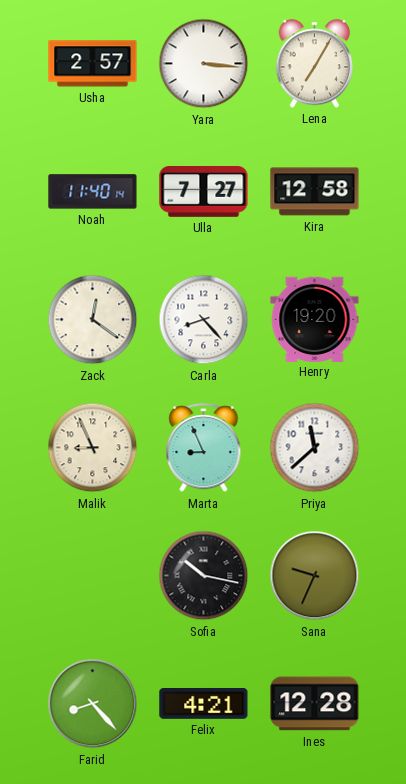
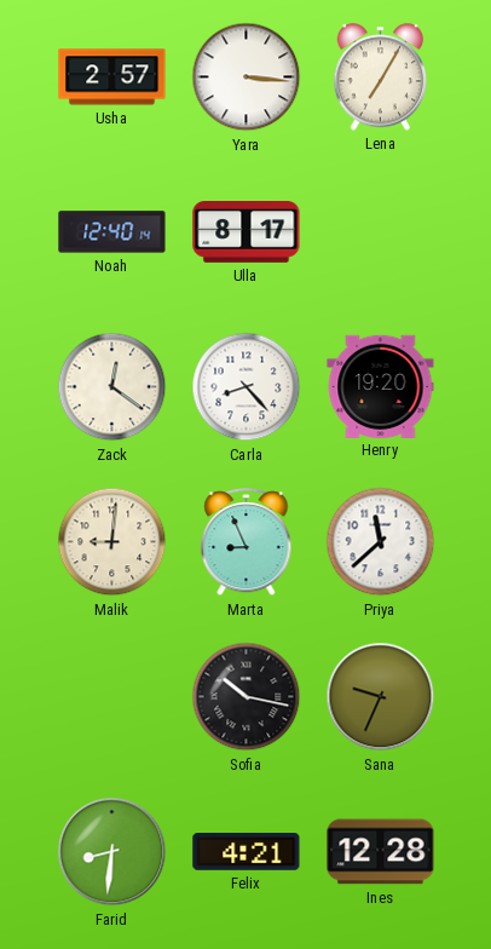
Noah: 11:40 -> 12:40
Ulla: 7:27 -> 8:17
Kira: 12:58 -> none
Malik: 8:56 -> 9:01
Farid: 8:23 -> 8:31
